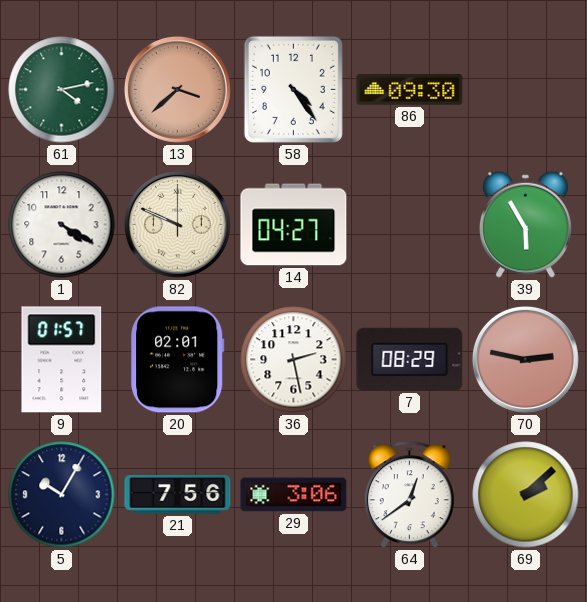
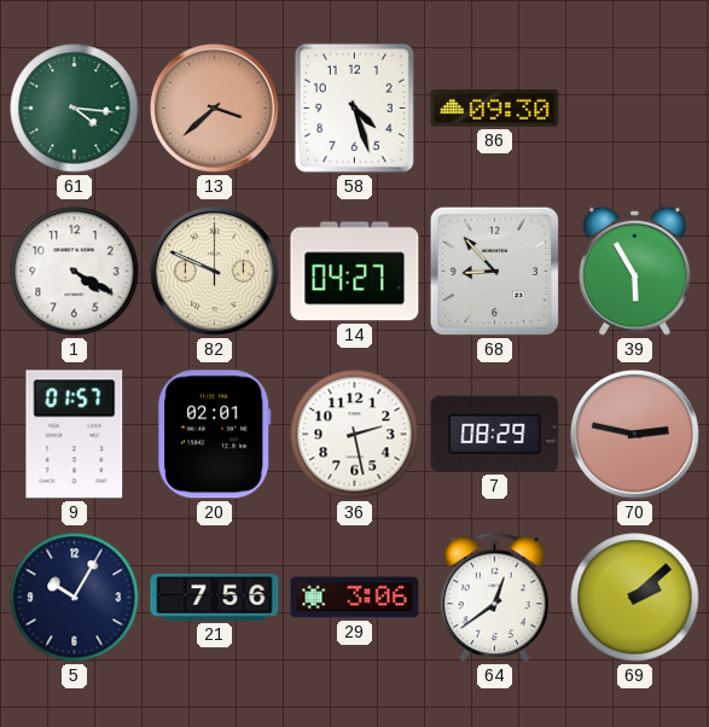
61: 4:13 -> 4:16
58: 4:24 -> 4:27
68: none -> 8:53
